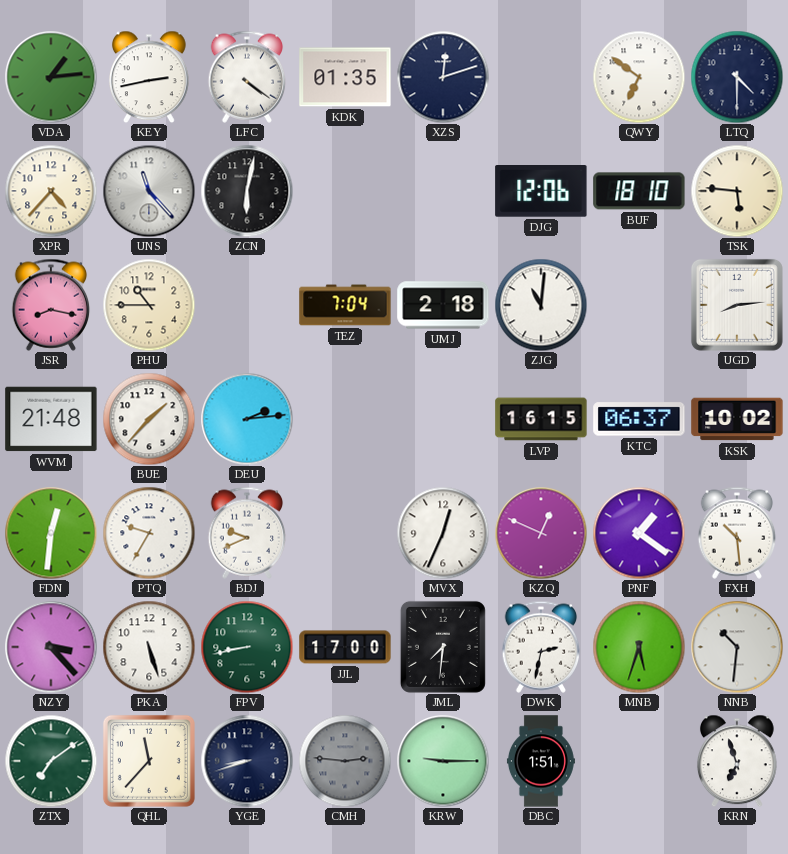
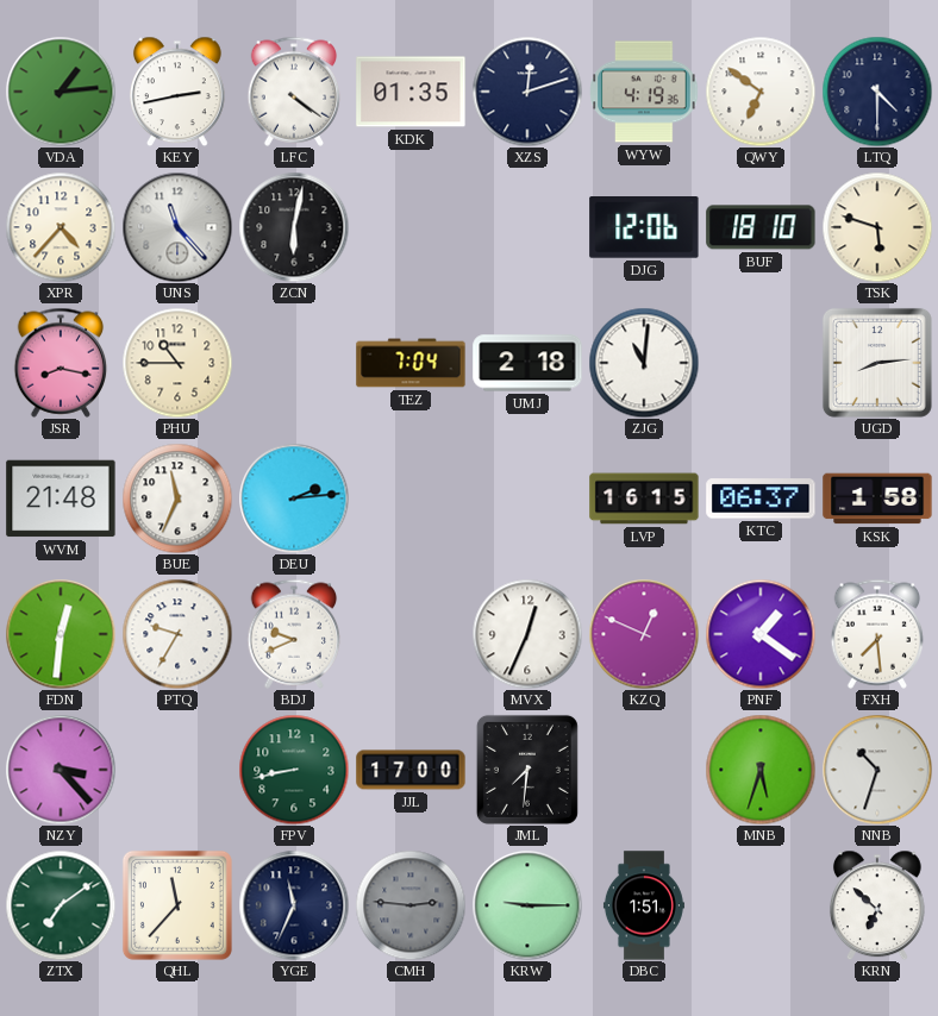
WYW: none -> 4:19
TSK: 5:46 -> 5:48
BUE: 1:37 -> 11:34
KSK: 10:02 -> 1:58
FXH: 10:29 -> 7:29
PKA: 5:27 -> none
DWK: 2:32 -> none
NNB: 10:31 -> 10:33
YGE: 8:42 -> 11:34
KRN: 6:57 -> 6:52
